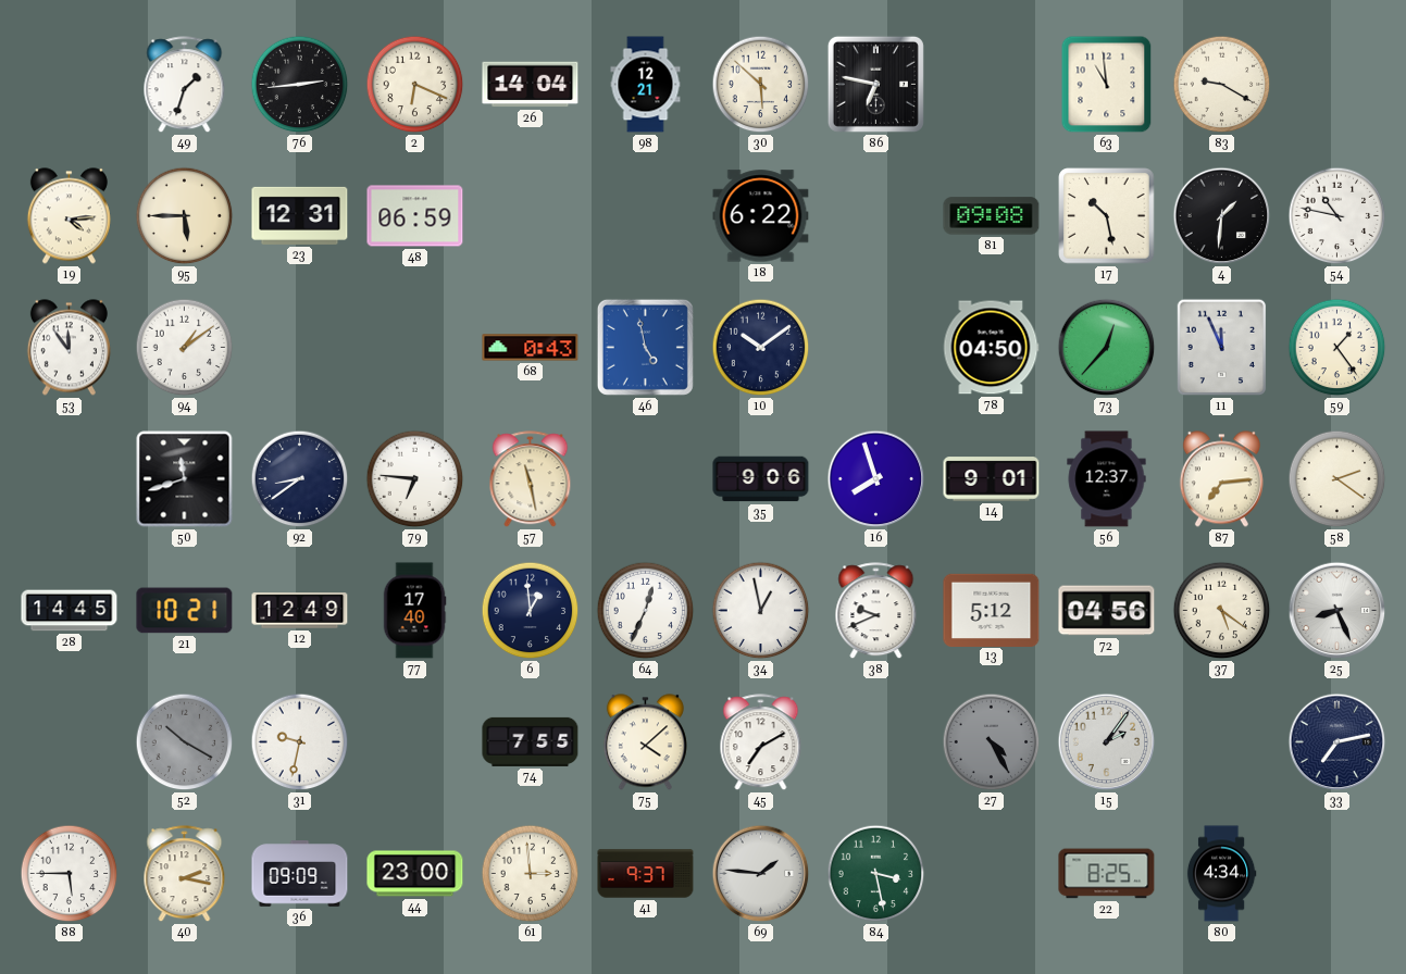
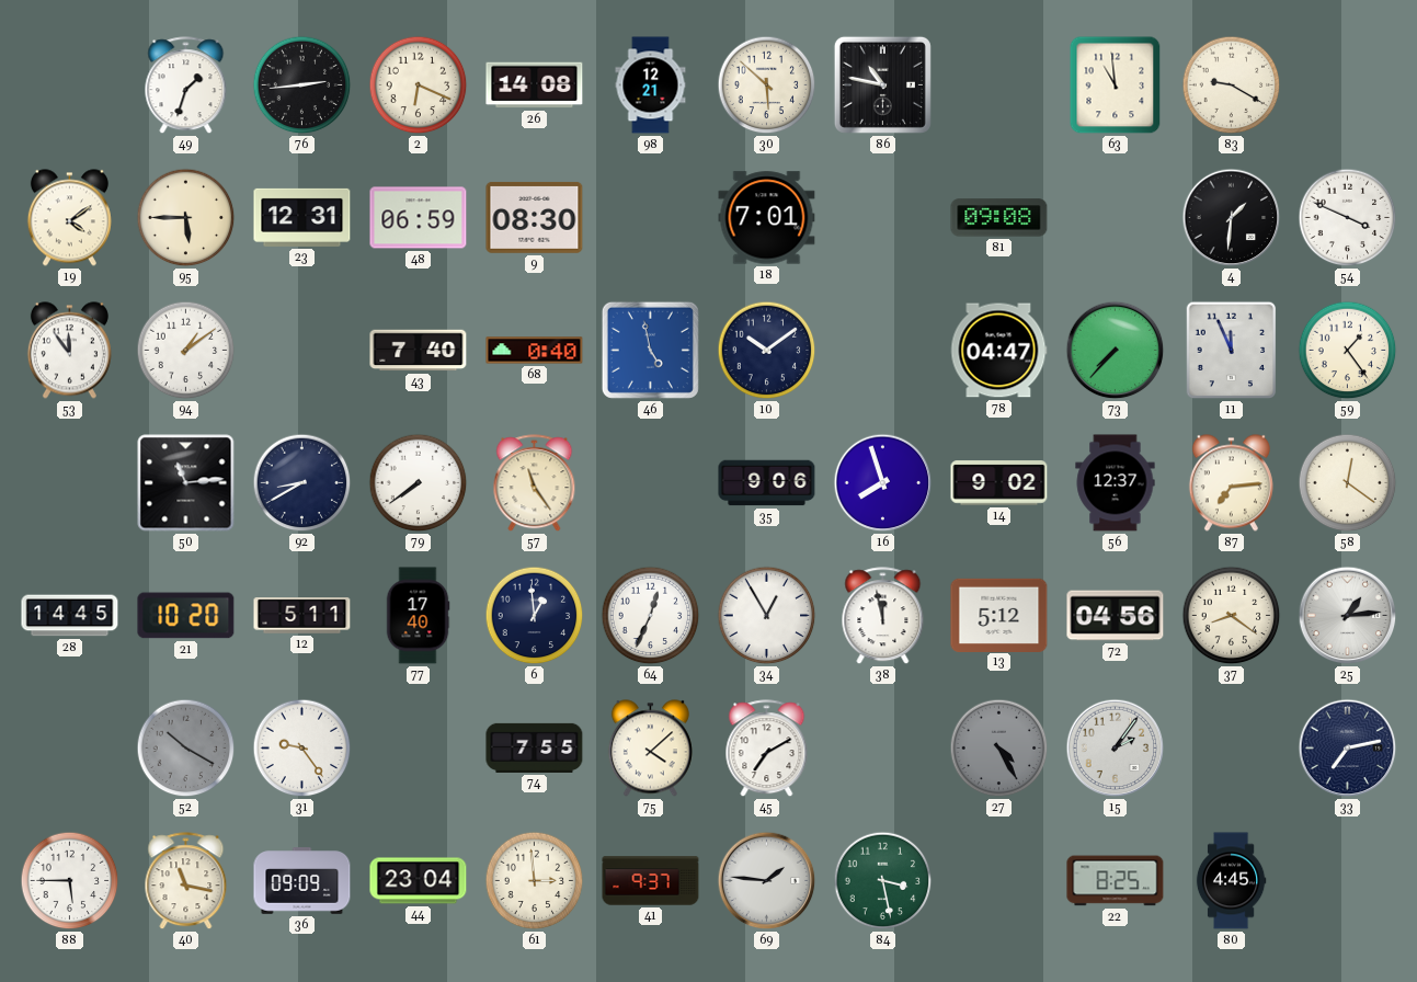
26: 14:04 -> 14:08
86: 6:47 -> 10:47
19: 4:14 -> 4:09
9: none -> 08:30
18: 6:22 -> 7:01
17: 10:28 -> none
54: 10:47 -> 3:49
43: none -> 7:40
68: 0:43 -> 0:40
78: 04:50 -> 04:47
73: 12:37 -> 7:37
50: 11:42 -> 11:14
92: 8:39 -> 8:40
79: 6:46 -> 7:39
57: 11:28 -> 11:24
14: 9:01 -> 9:02
58: 2:21 -> 12:21
21: 10:21 -> 10:20
12: 12:49 -> 5:11
34: 12:58 -> 12:55
38: 9:41 -> 11:58
37: 5:21 -> 8:21
25: 8:26 -> 1:14
31: 9:32 -> 9:24
40: 2:17 -> 11:17
44: 23:00 -> 23:04
80: 4:34 -> 4:45
